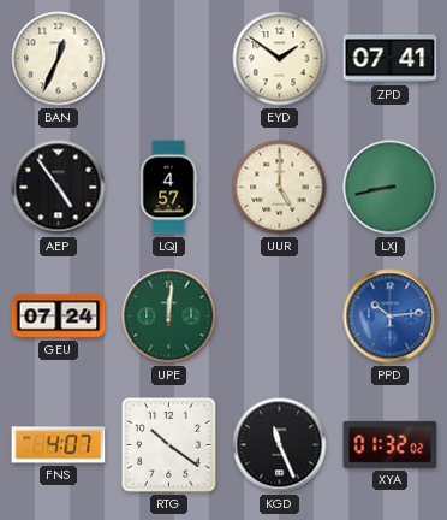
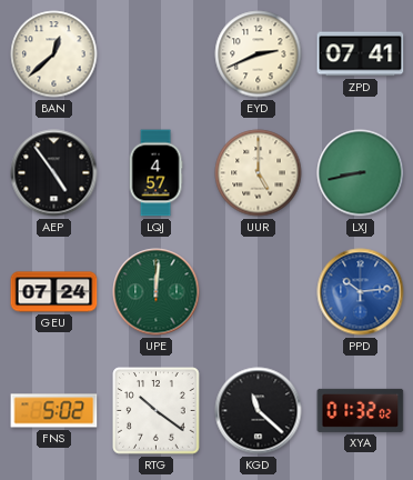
BAN: 12:34 -> 12:38
EYD: 1:51 -> 2:41
FNS: 4:07 -> 5:02
KGD: 11:26 -> 11:22
